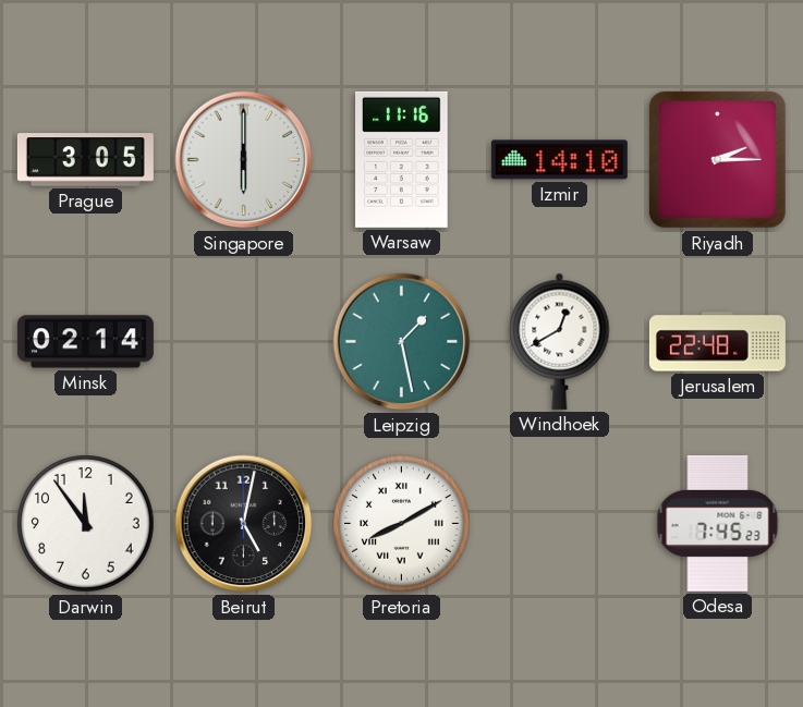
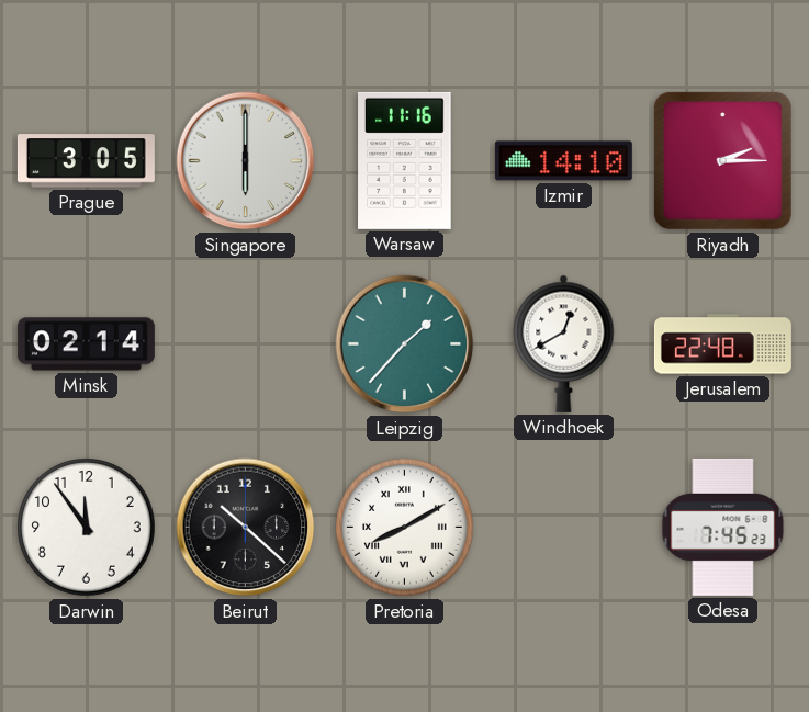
Leipzig: 1:28 -> 1:37
Beirut: 5:02 -> 10:22
